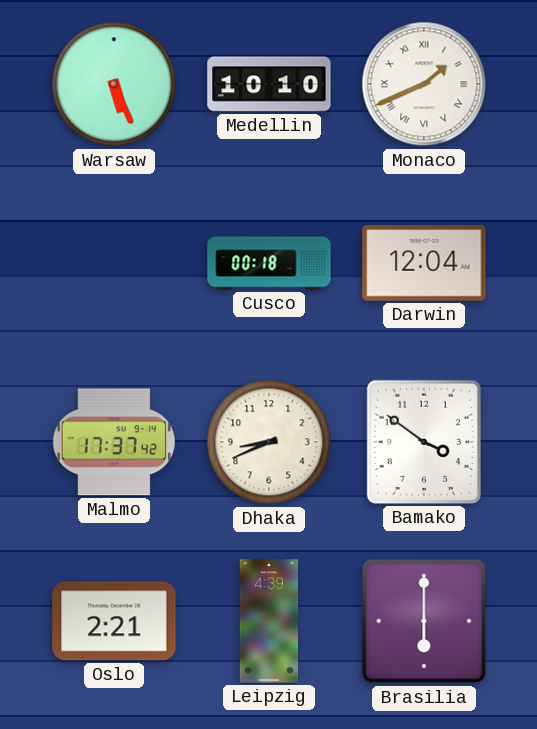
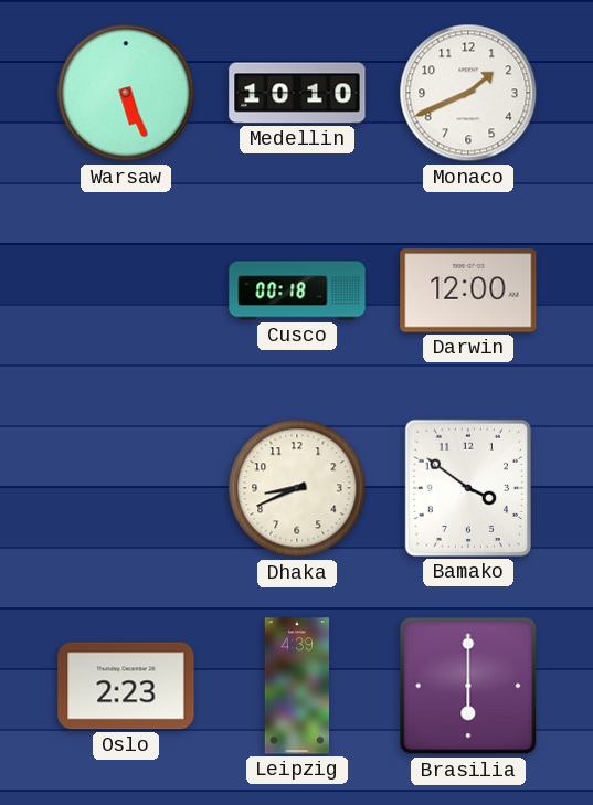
Monaco numerals: Roman -> Arabic
Darwin: 12:04 -> 12:00
Malmo: 17:37 -> none
Oslo: 2:21 -> 2:23
